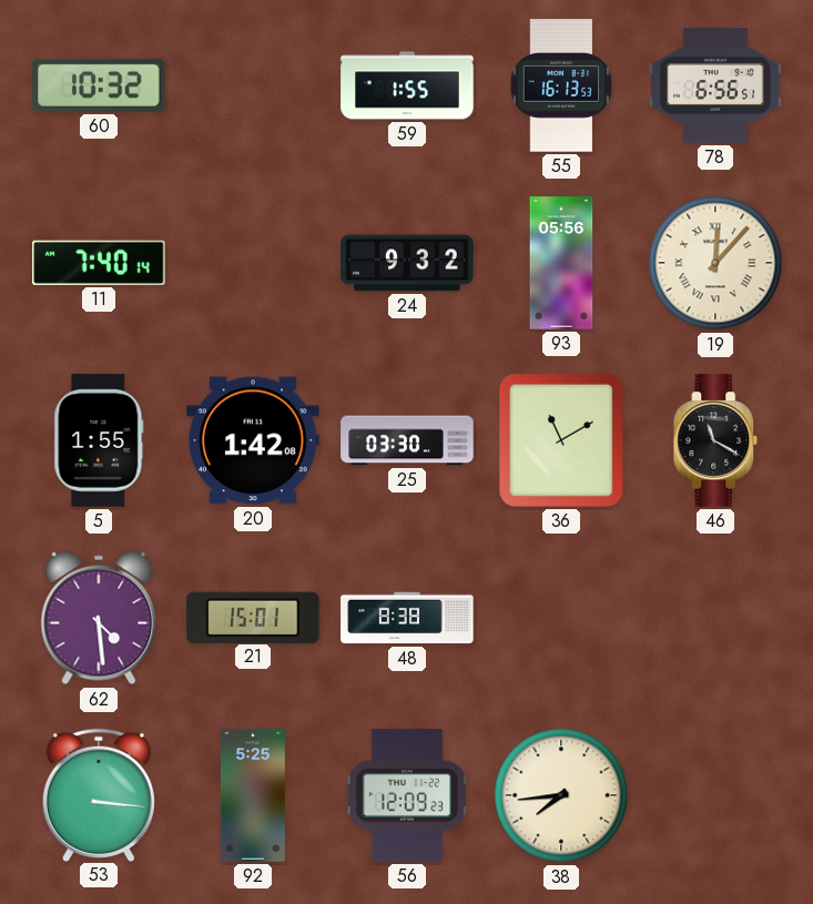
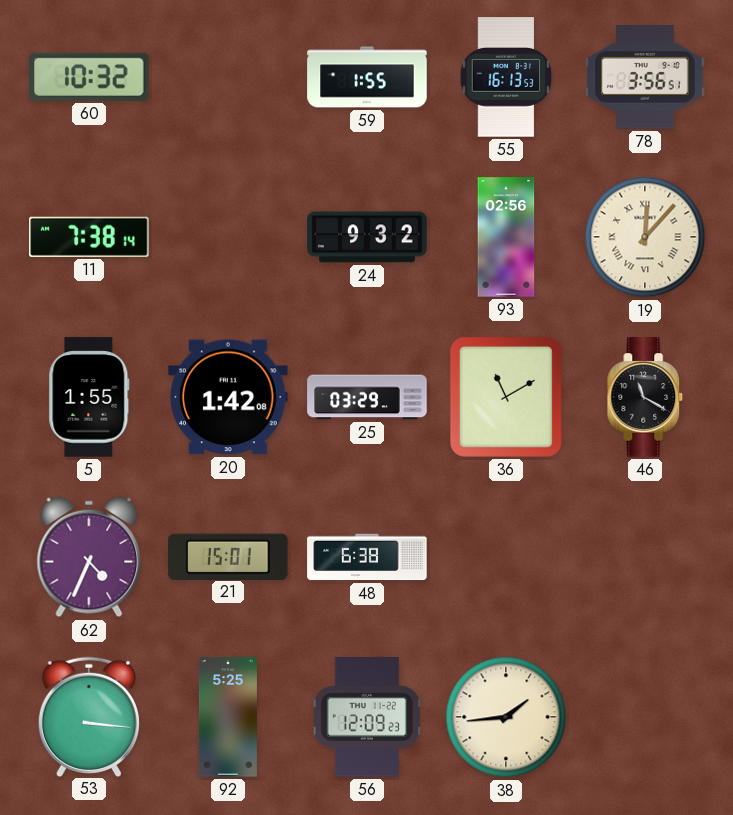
78: 6:56 -> 3:56
11: 7:40 -> 7:38
93: 05:56 -> 02:56
25: 03:30 -> 03:29
62: 4:29 -> 4:34
48: 8:38 -> 6:38
38: 7:44 -> 1:44
